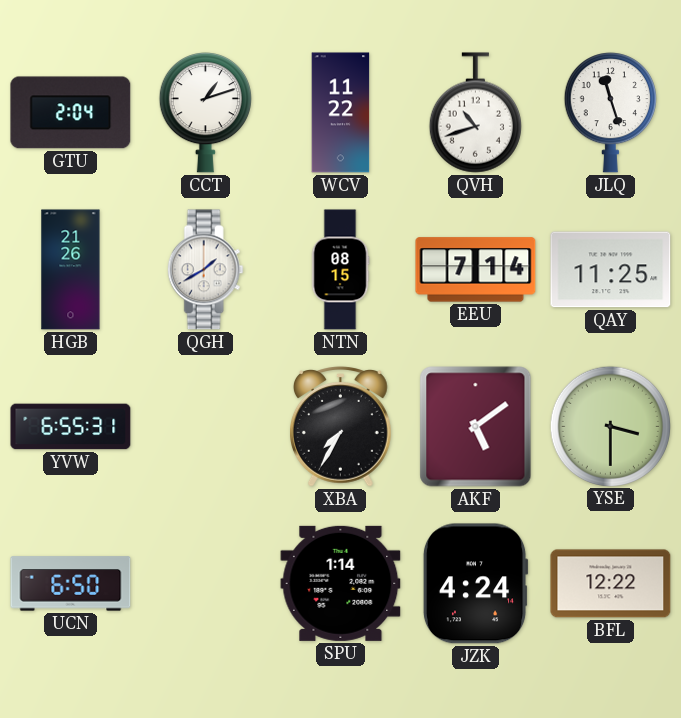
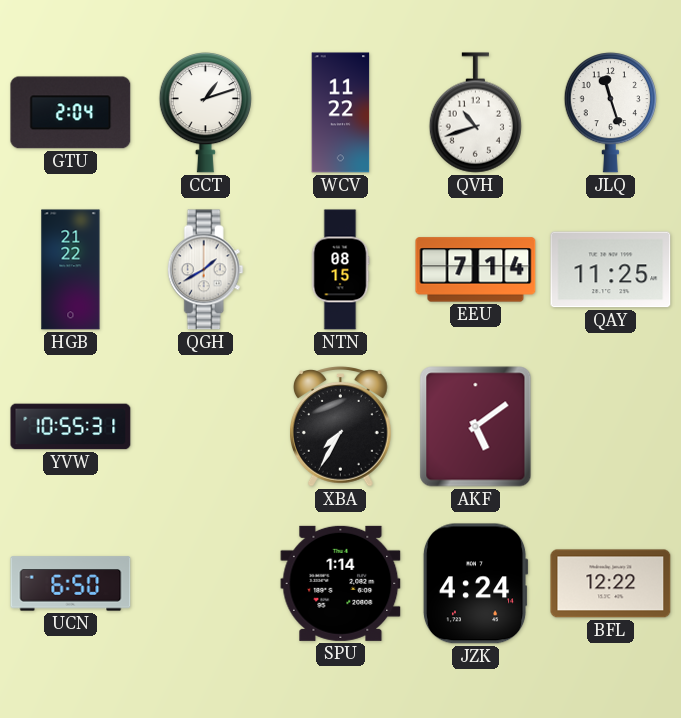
HGB: 21:26 -> 21:22
YVW: 6:55 -> 10:55
YSE: 3:30 -> none
